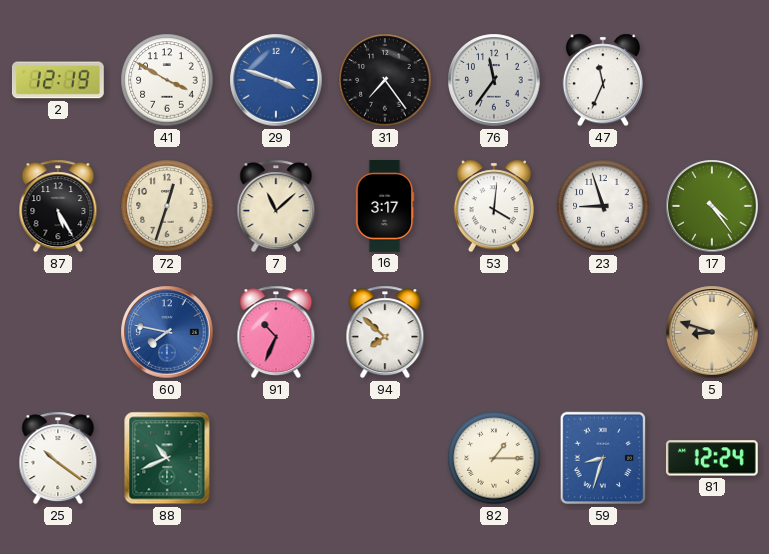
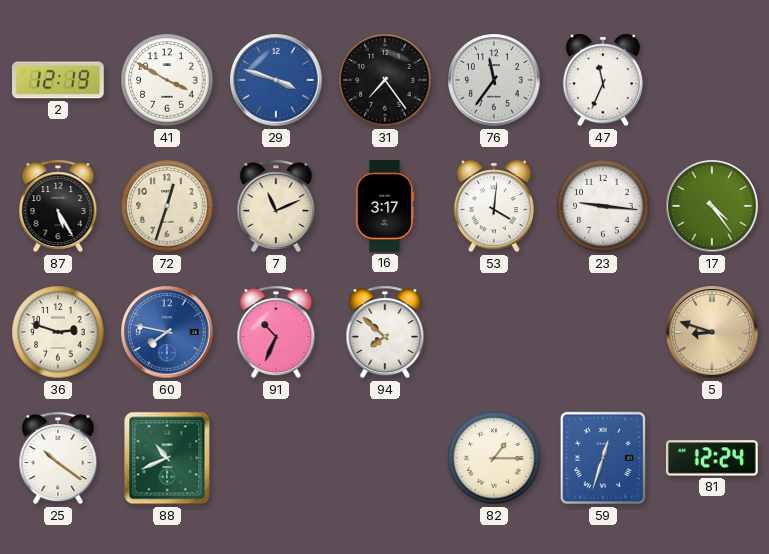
7: 11:08 -> 11:11
23: 8:57 -> 9:16
36: none -> 2:48
59: 8:33 -> 12:33
